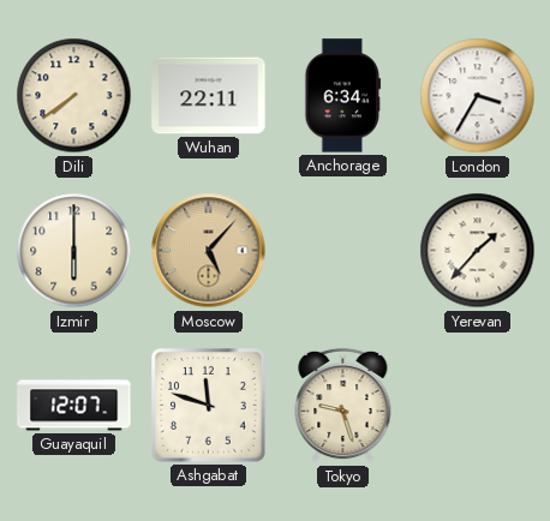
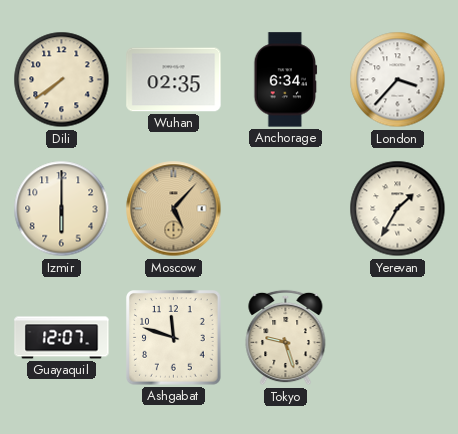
Wuhan: 22:11 -> 02:35
London: 3:35 -> 3:37
Yerevan: 1:37 -> 1:35
